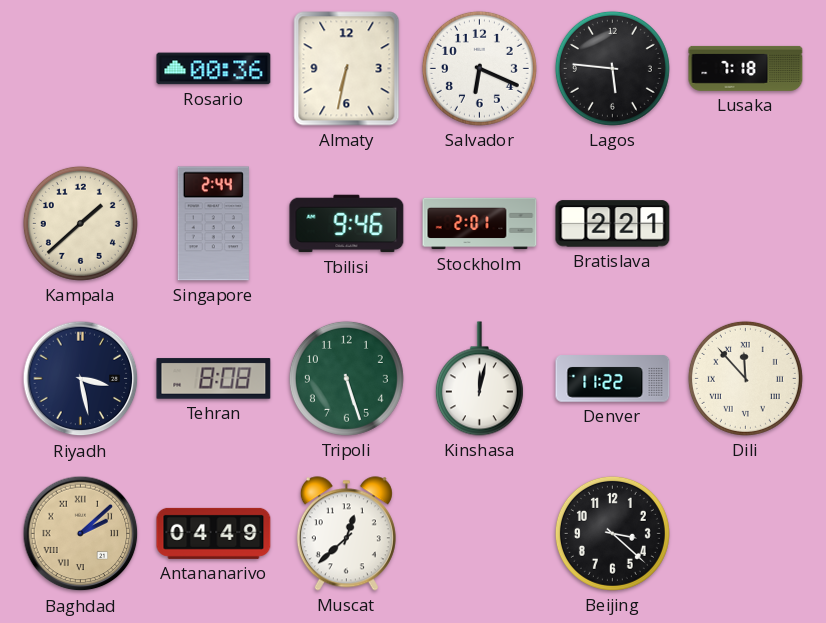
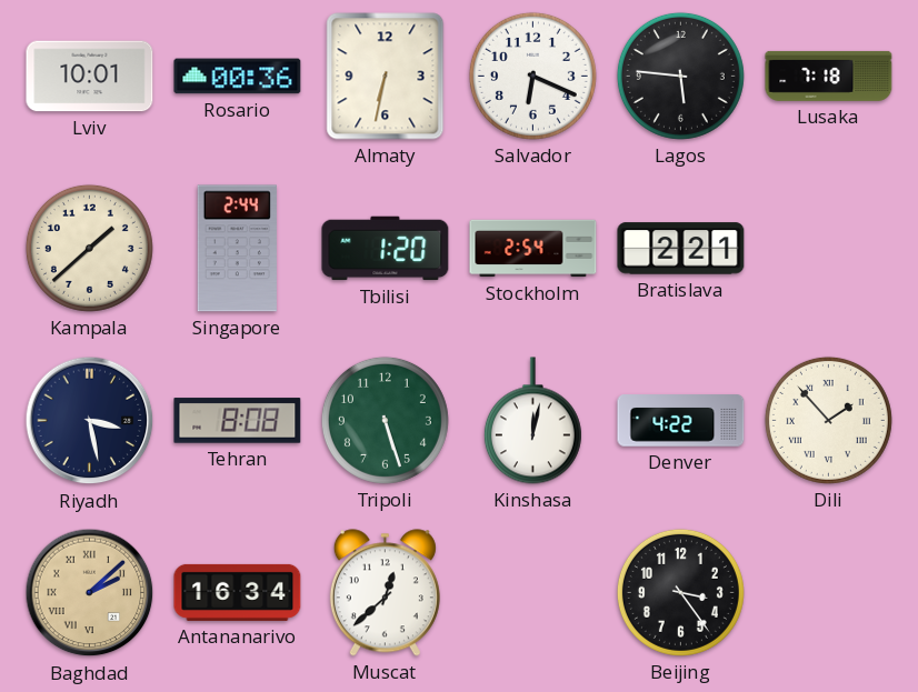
Lviv: none -> 10:01
Tbilisi: 9:46 -> 1:20
Stockholm: 2:01 -> 2:54
Denver: 11:22 -> 4:22
Dili: 11:53 -> 1:53
Antananarivo: 04:49 -> 16:34
Beijing: 3:22 -> 3:24
